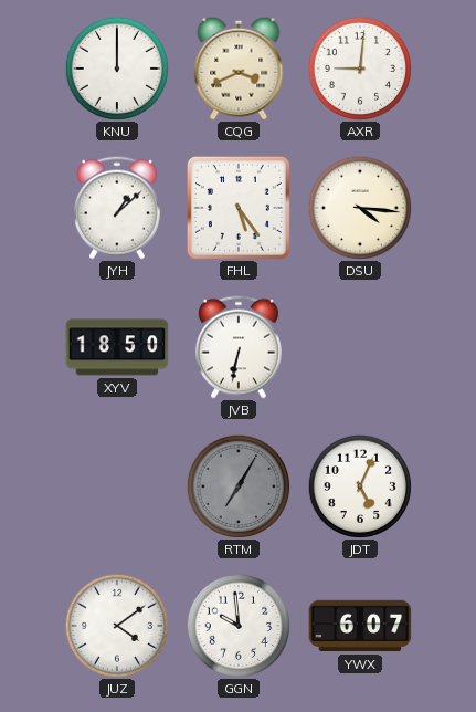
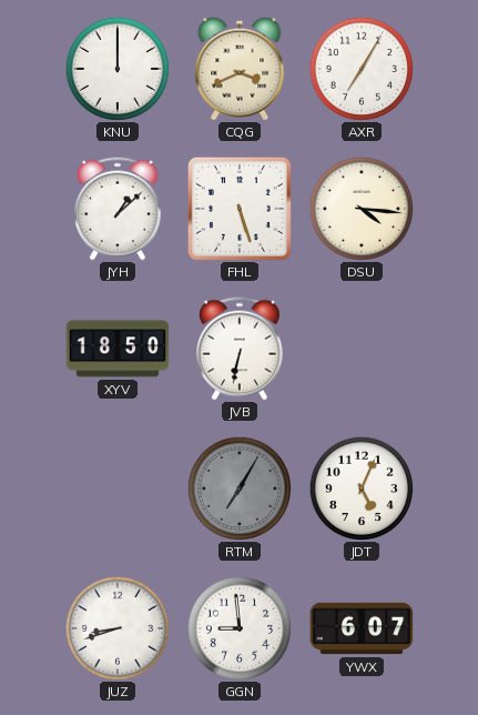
AXR: 9:01 -> 7:05
FHL: 5:24 -> 5:27
JUZ: 4:09 -> 8:42
GGN: 9:59 -> 8:59
